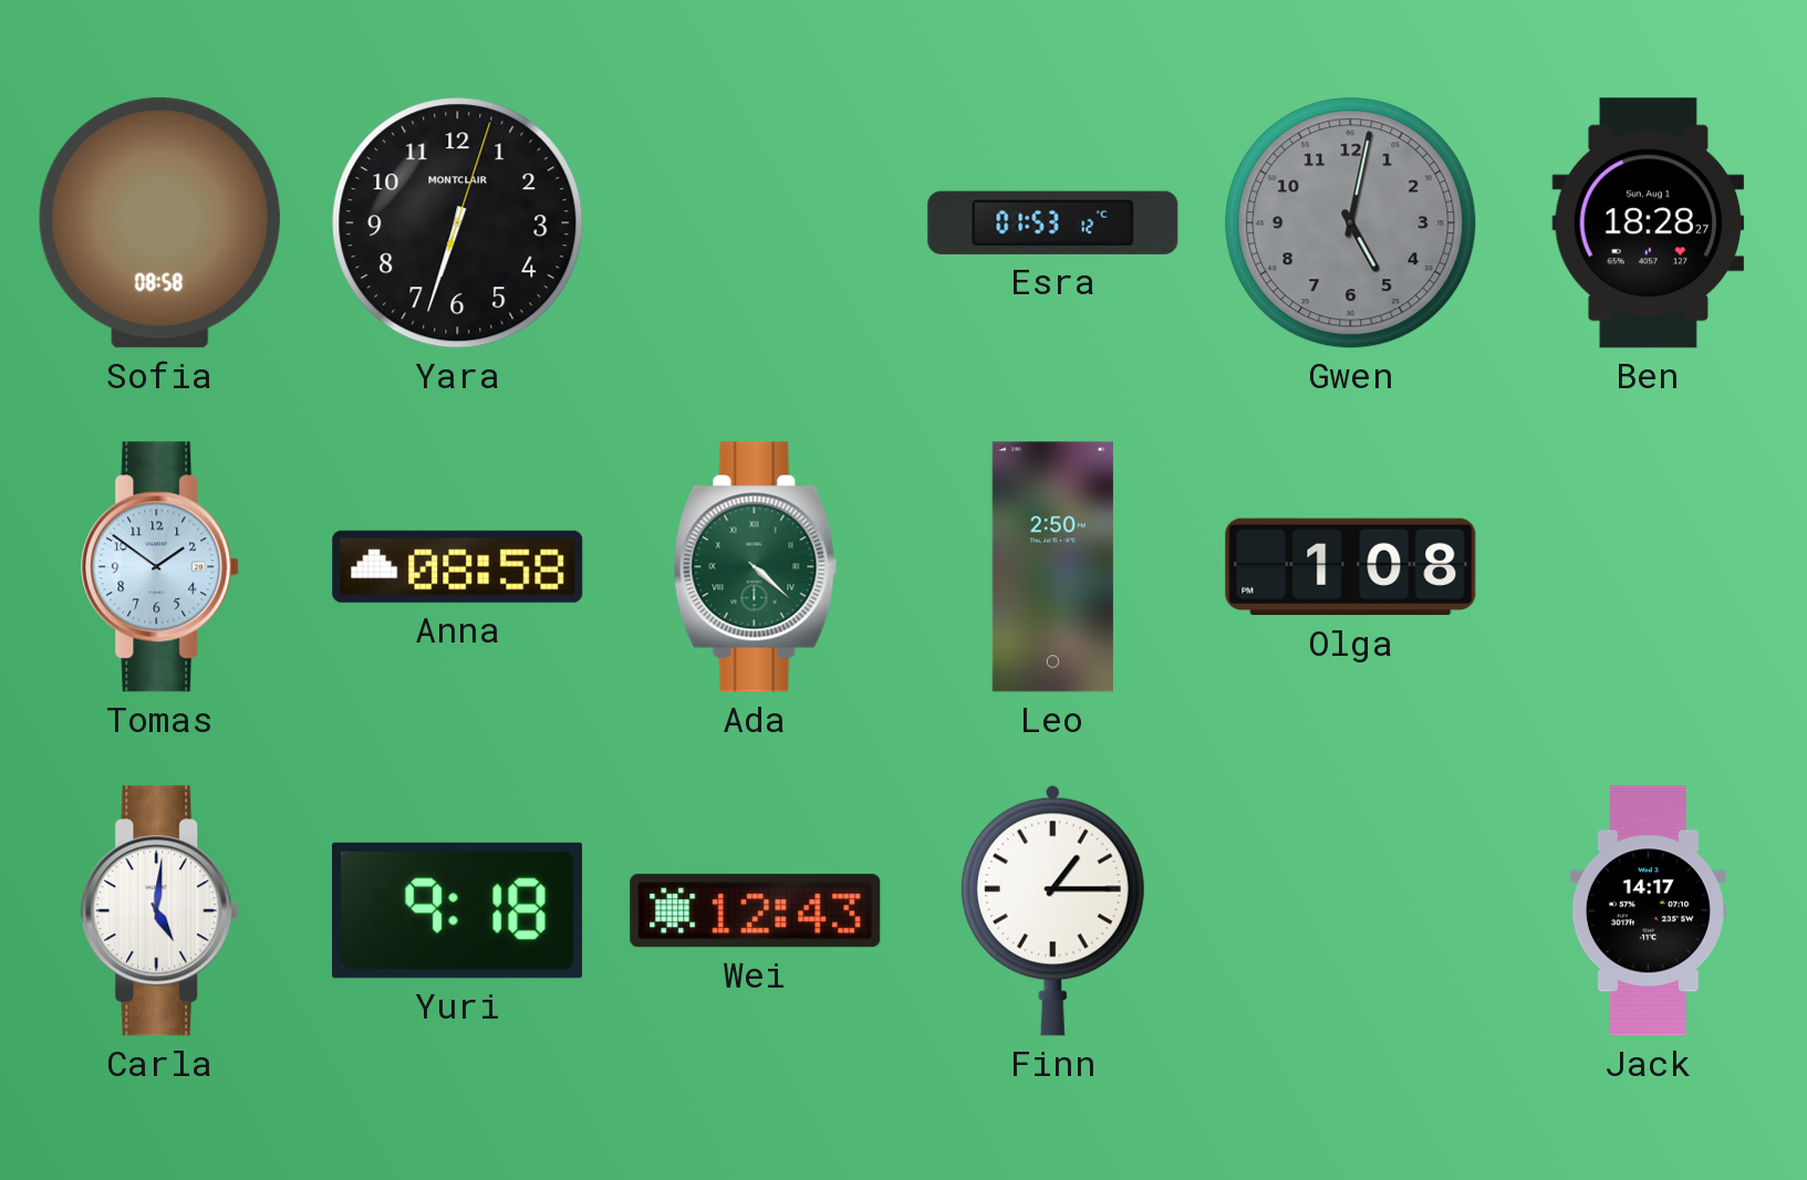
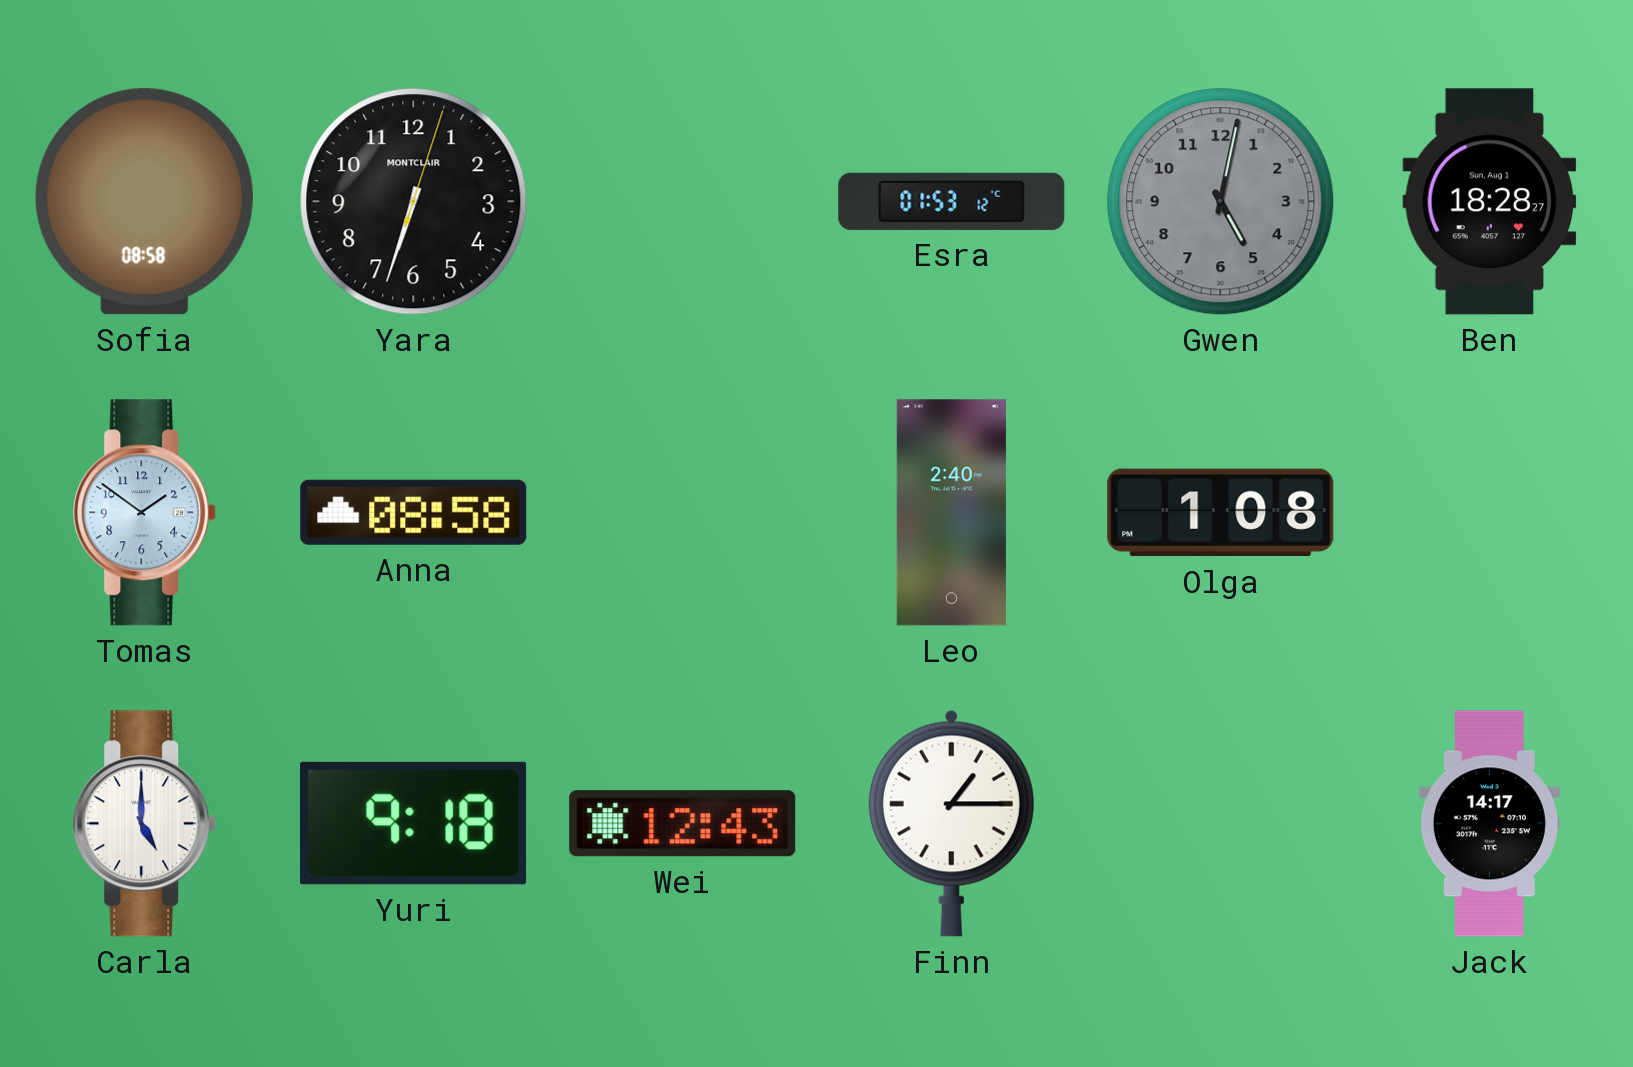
Ada: 4:22 -> none
Leo: 2:50 -> 2:40
Carla: 5:01 -> 5:00
